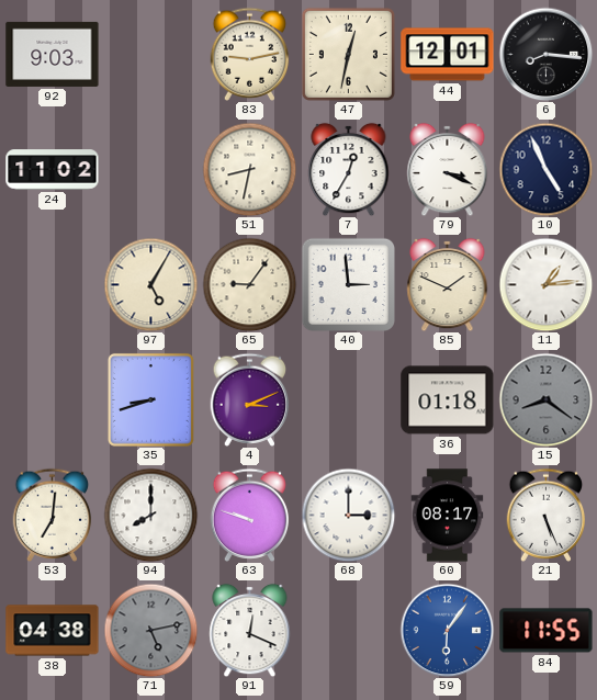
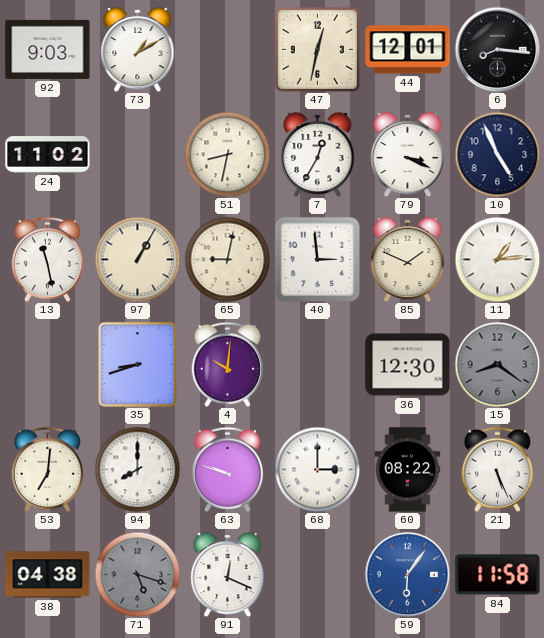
73: none -> 1:10
83: 9:13 -> none
13: none -> 11:28
97: 5:05 -> 1:05
65: 9:06 -> 9:02
4: 3:11 -> 10:01
36: 01:18 -> 12:30
60: 08:17 -> 08:22
71: 5:13 -> 5:18
84: 11:55 -> 11:58
